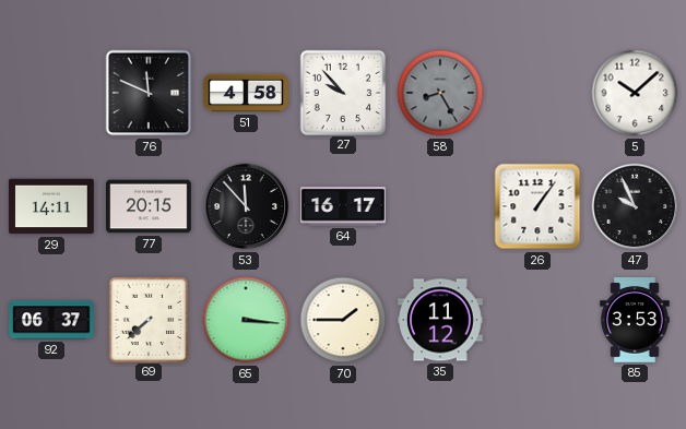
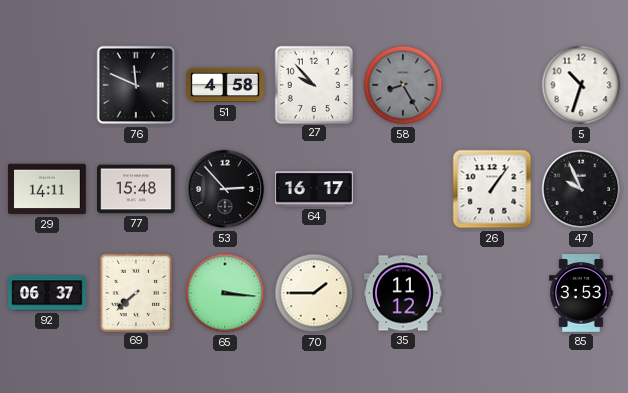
5: 10:08 -> 10:33
77: 20:15 -> 15:48
53: 11:53 -> 2:53
